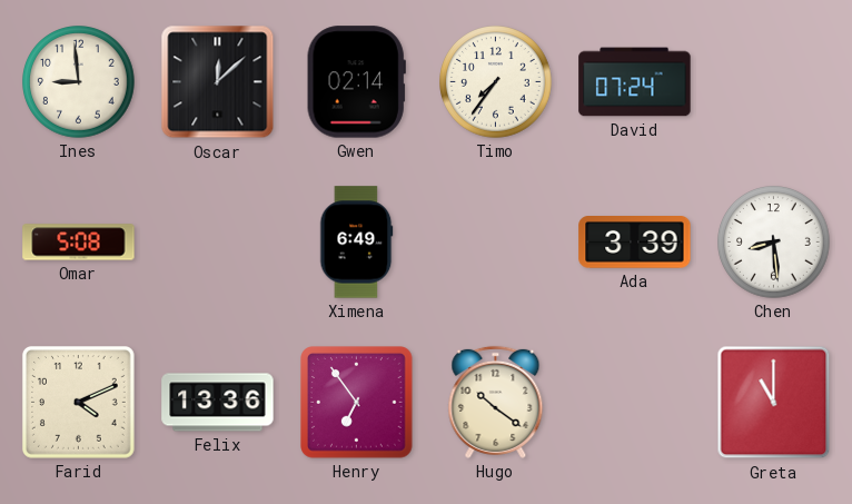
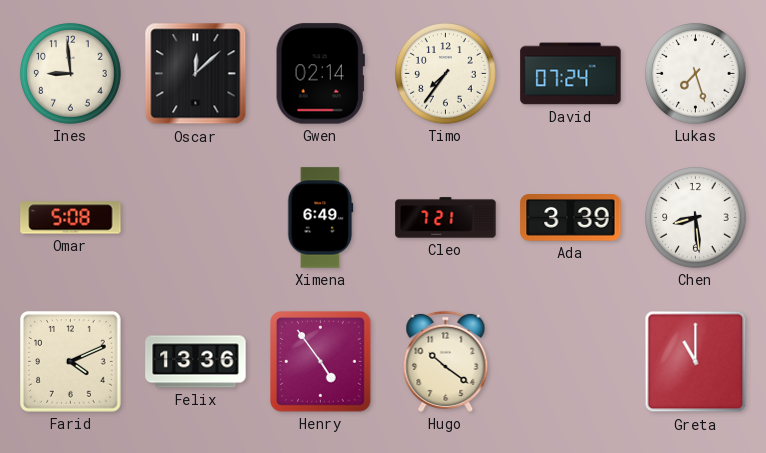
Lukas: none -> 7:27
Cleo: none -> 7:21
Henry: 6:54 -> 4:54
